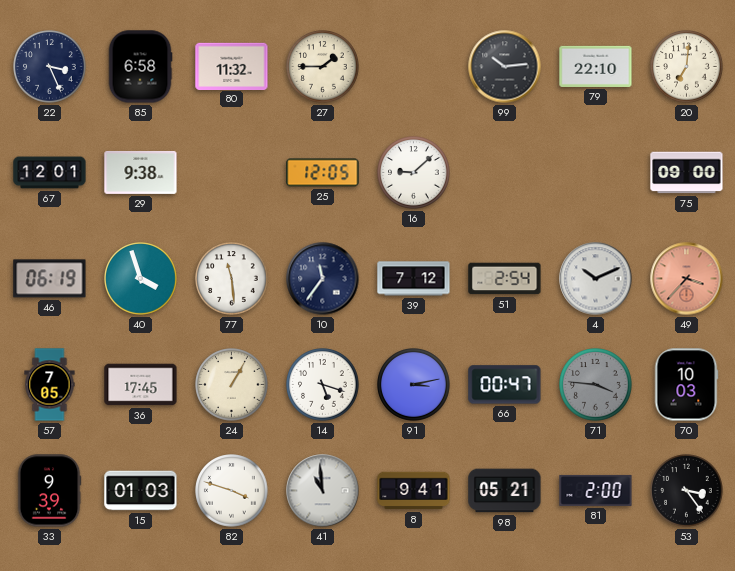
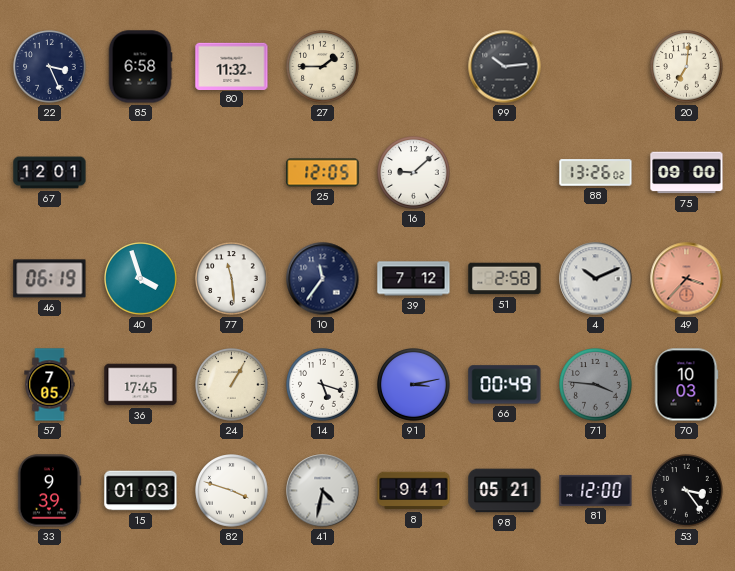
79: 22:10 -> none
29: 9:38 -> none
88: none -> 13:26
51: 2:54 -> 2:58
66: 00:47 -> 00:49
41: 10:59 -> 4:32
81: 2:00 -> 12:00
